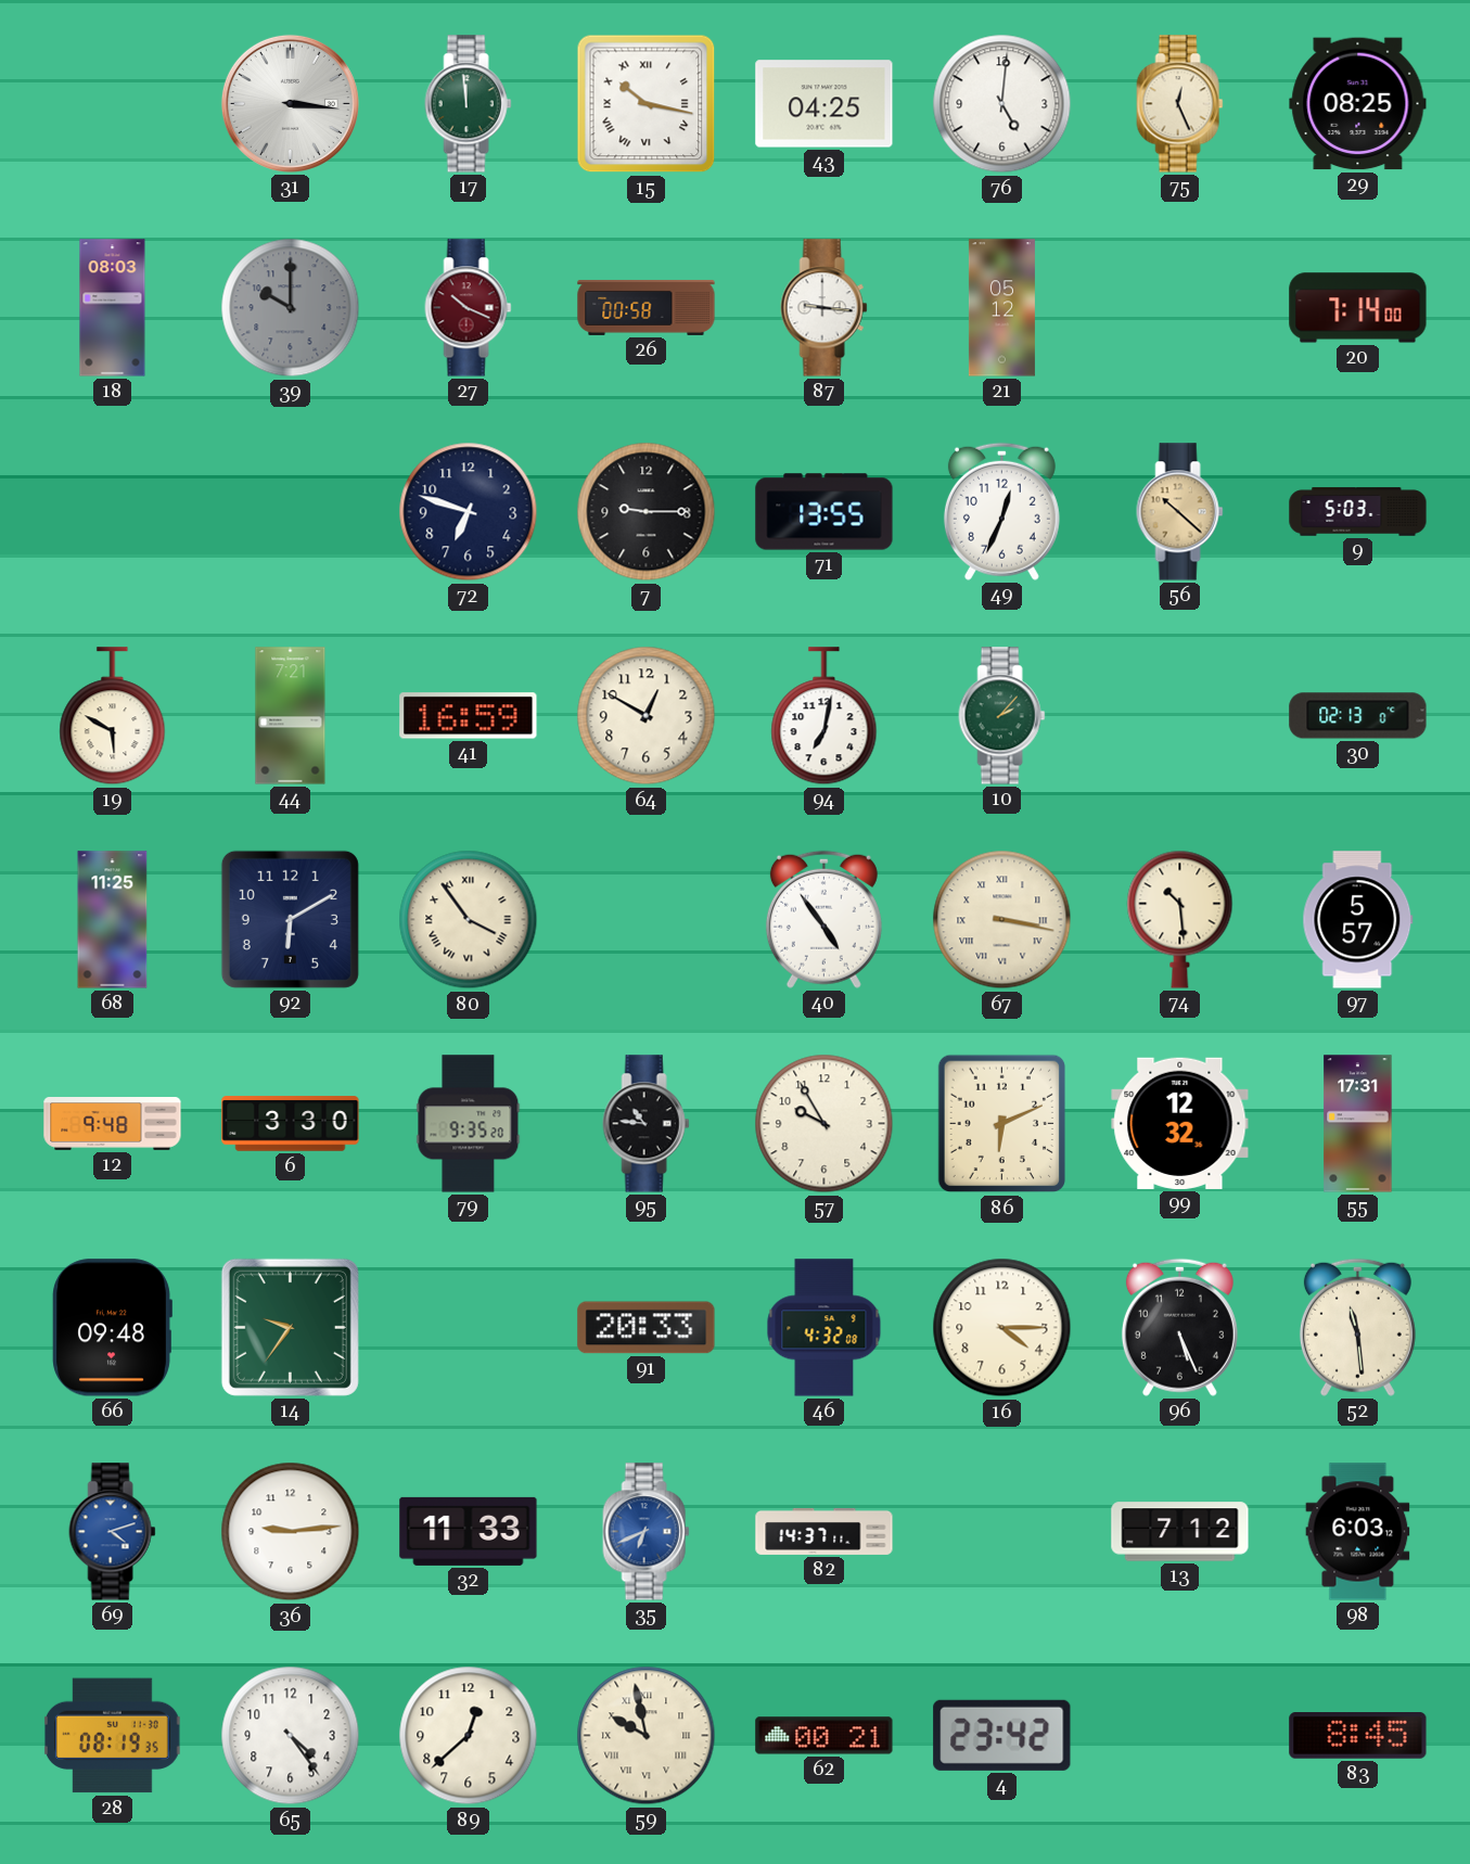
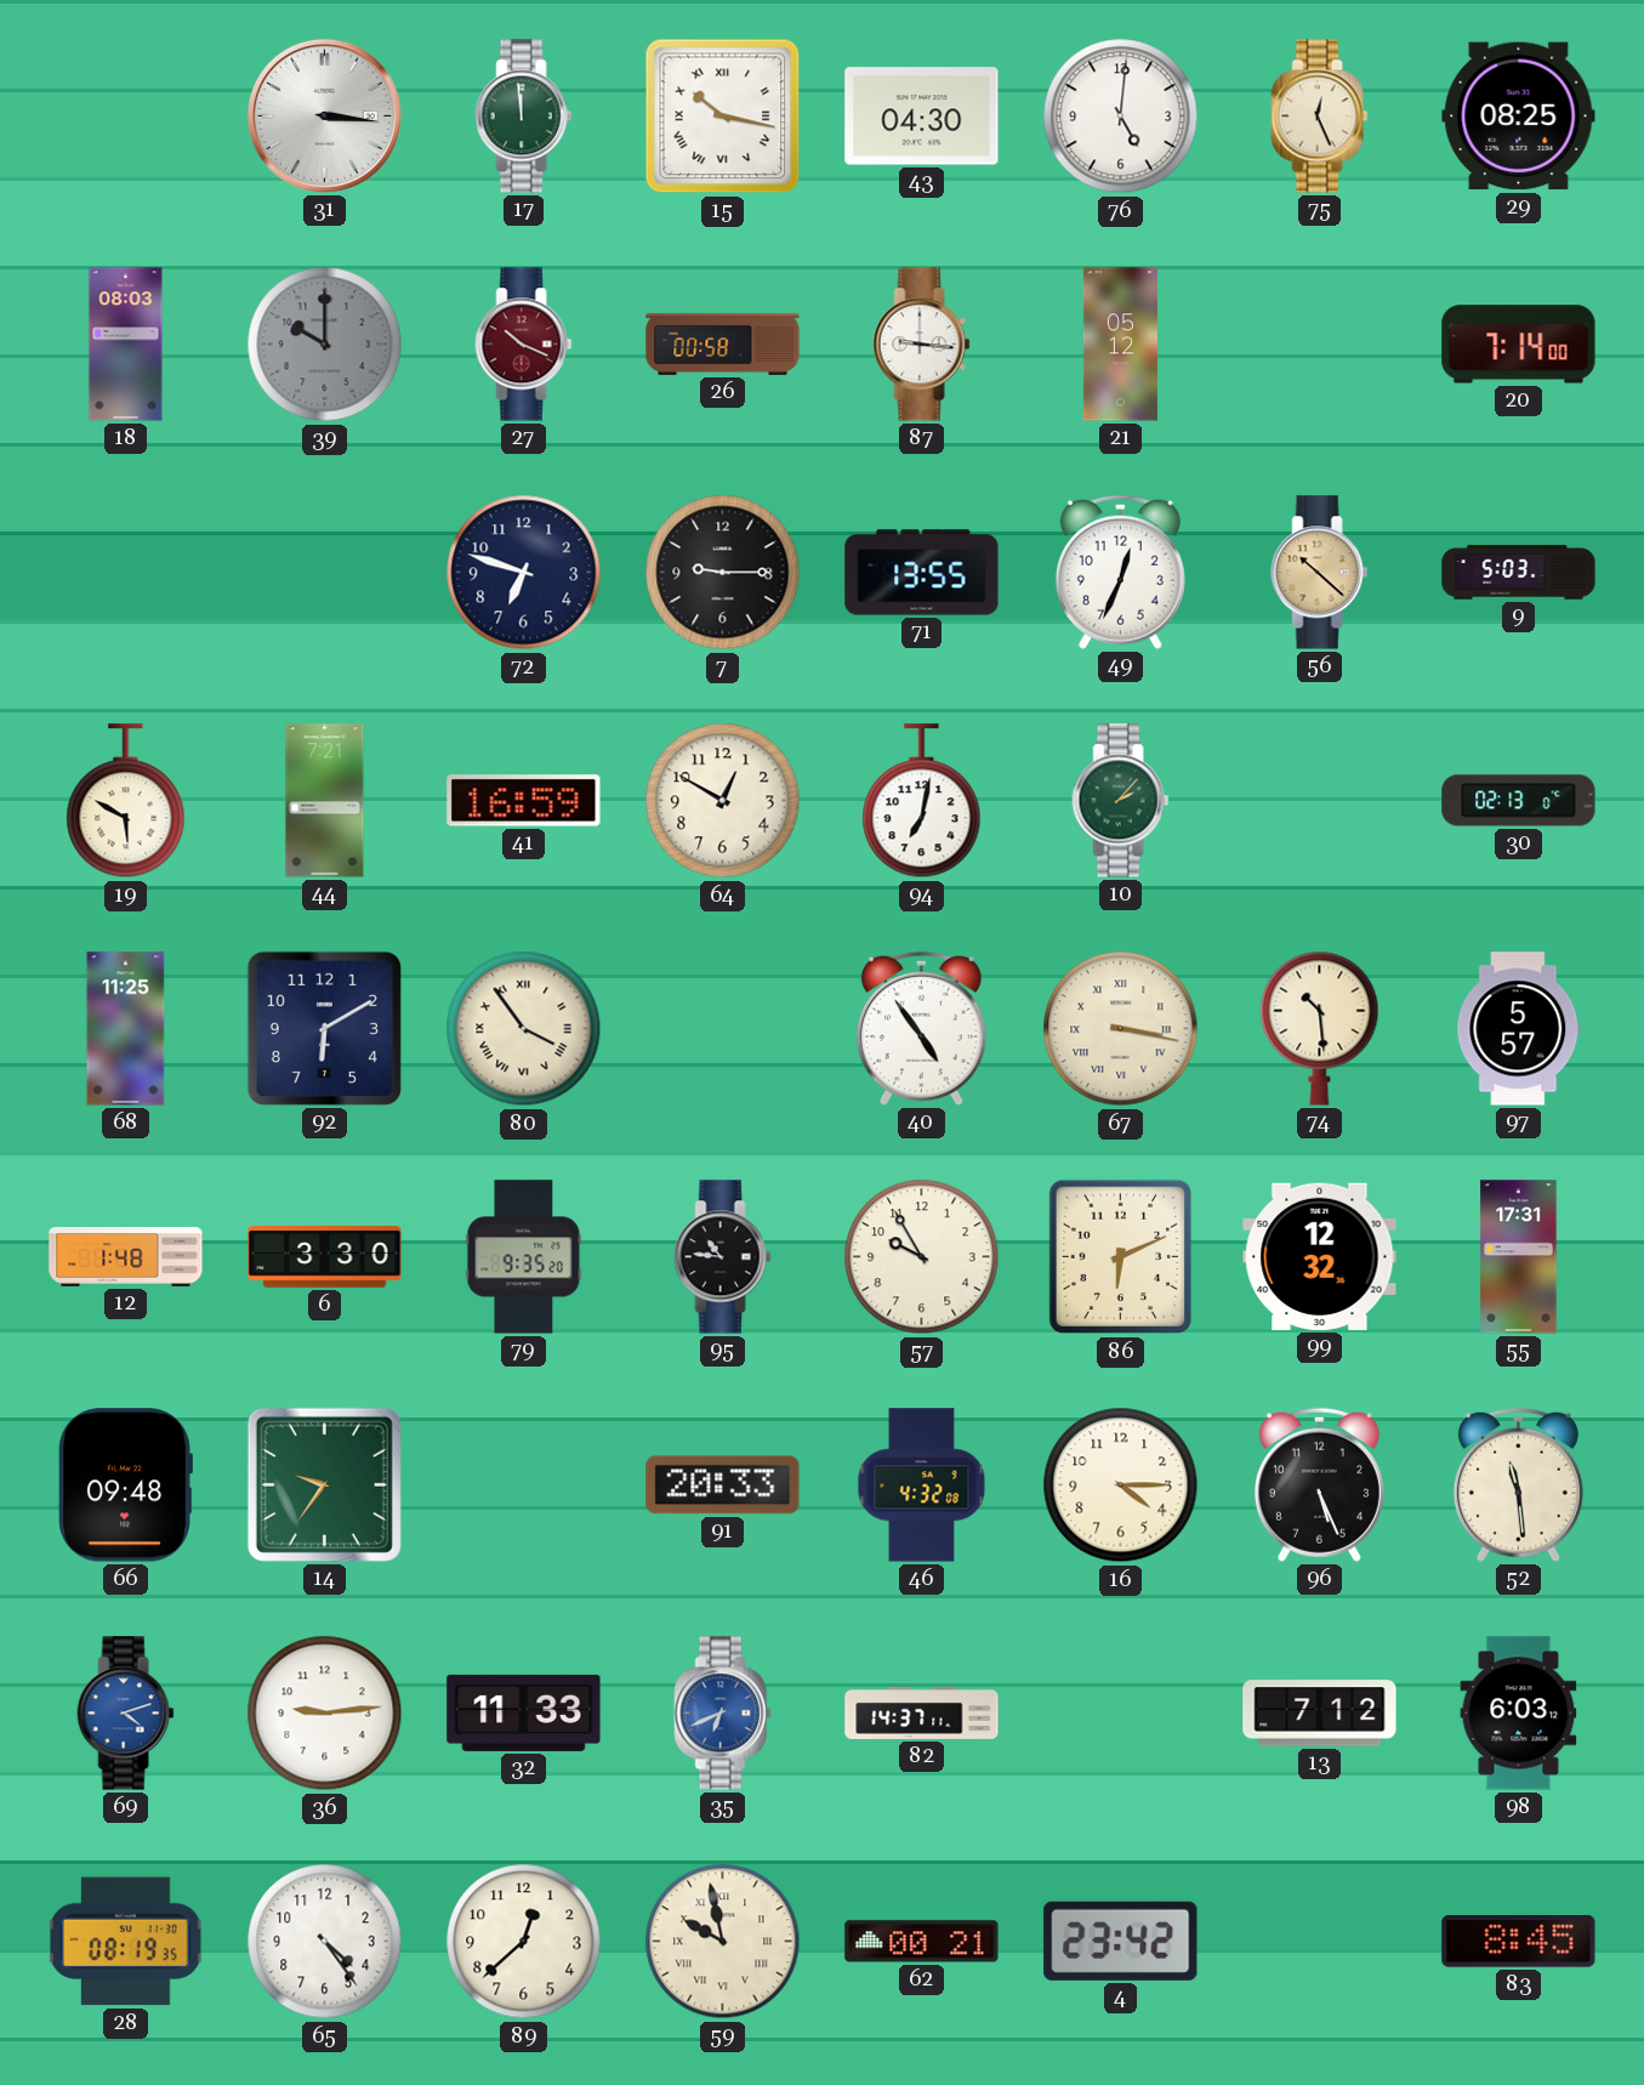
43: 04:25 -> 04:30
12: 9:48 -> 1:48
